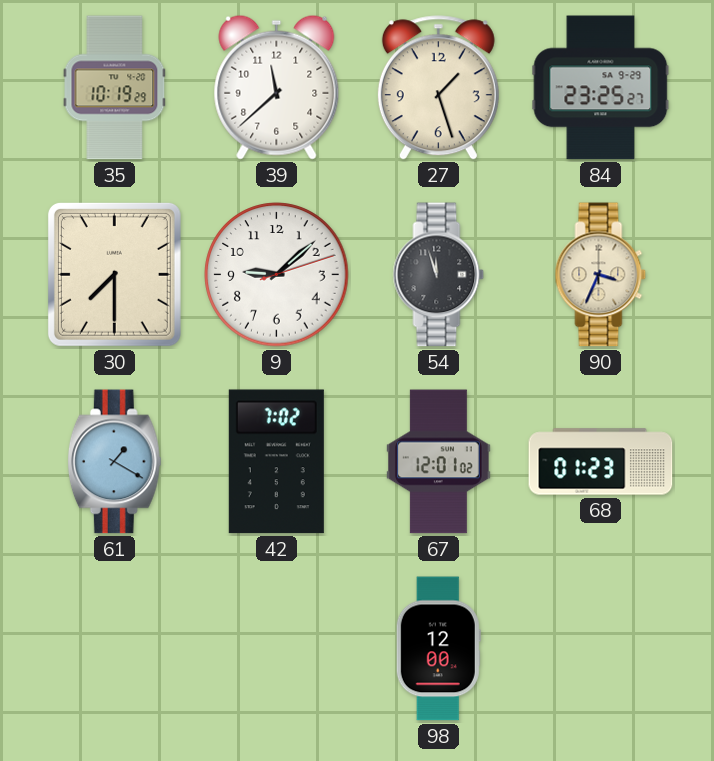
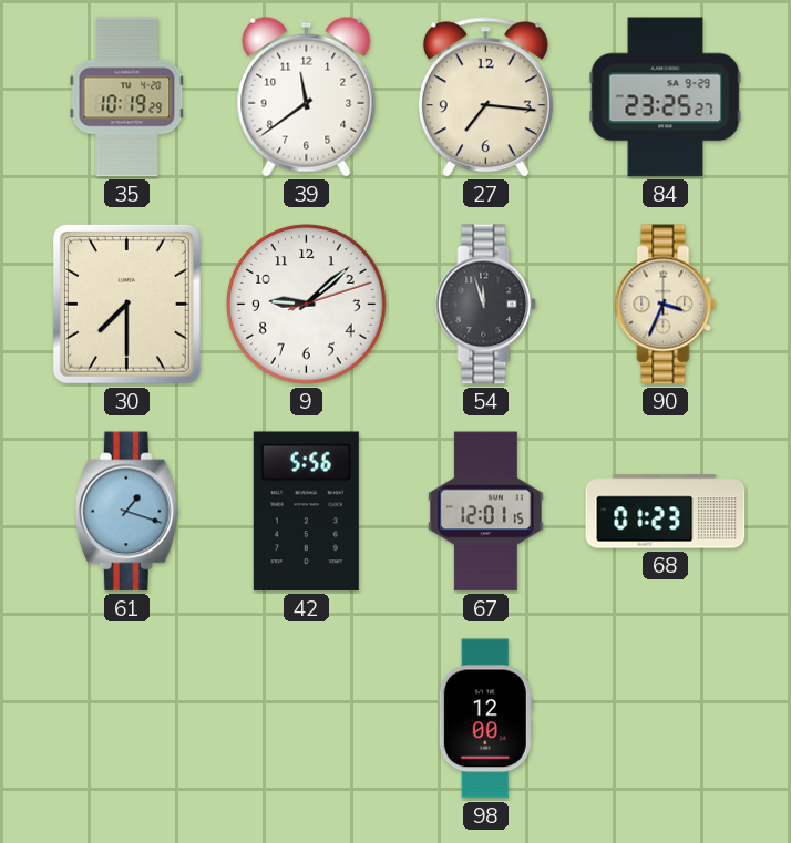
39: 11:38 -> 11:39
27: 1:27 -> 7:16
61: 1:20 -> 1:18
42: 7:02 -> 5:56
67: 12:01:02 -> 12:01:15
